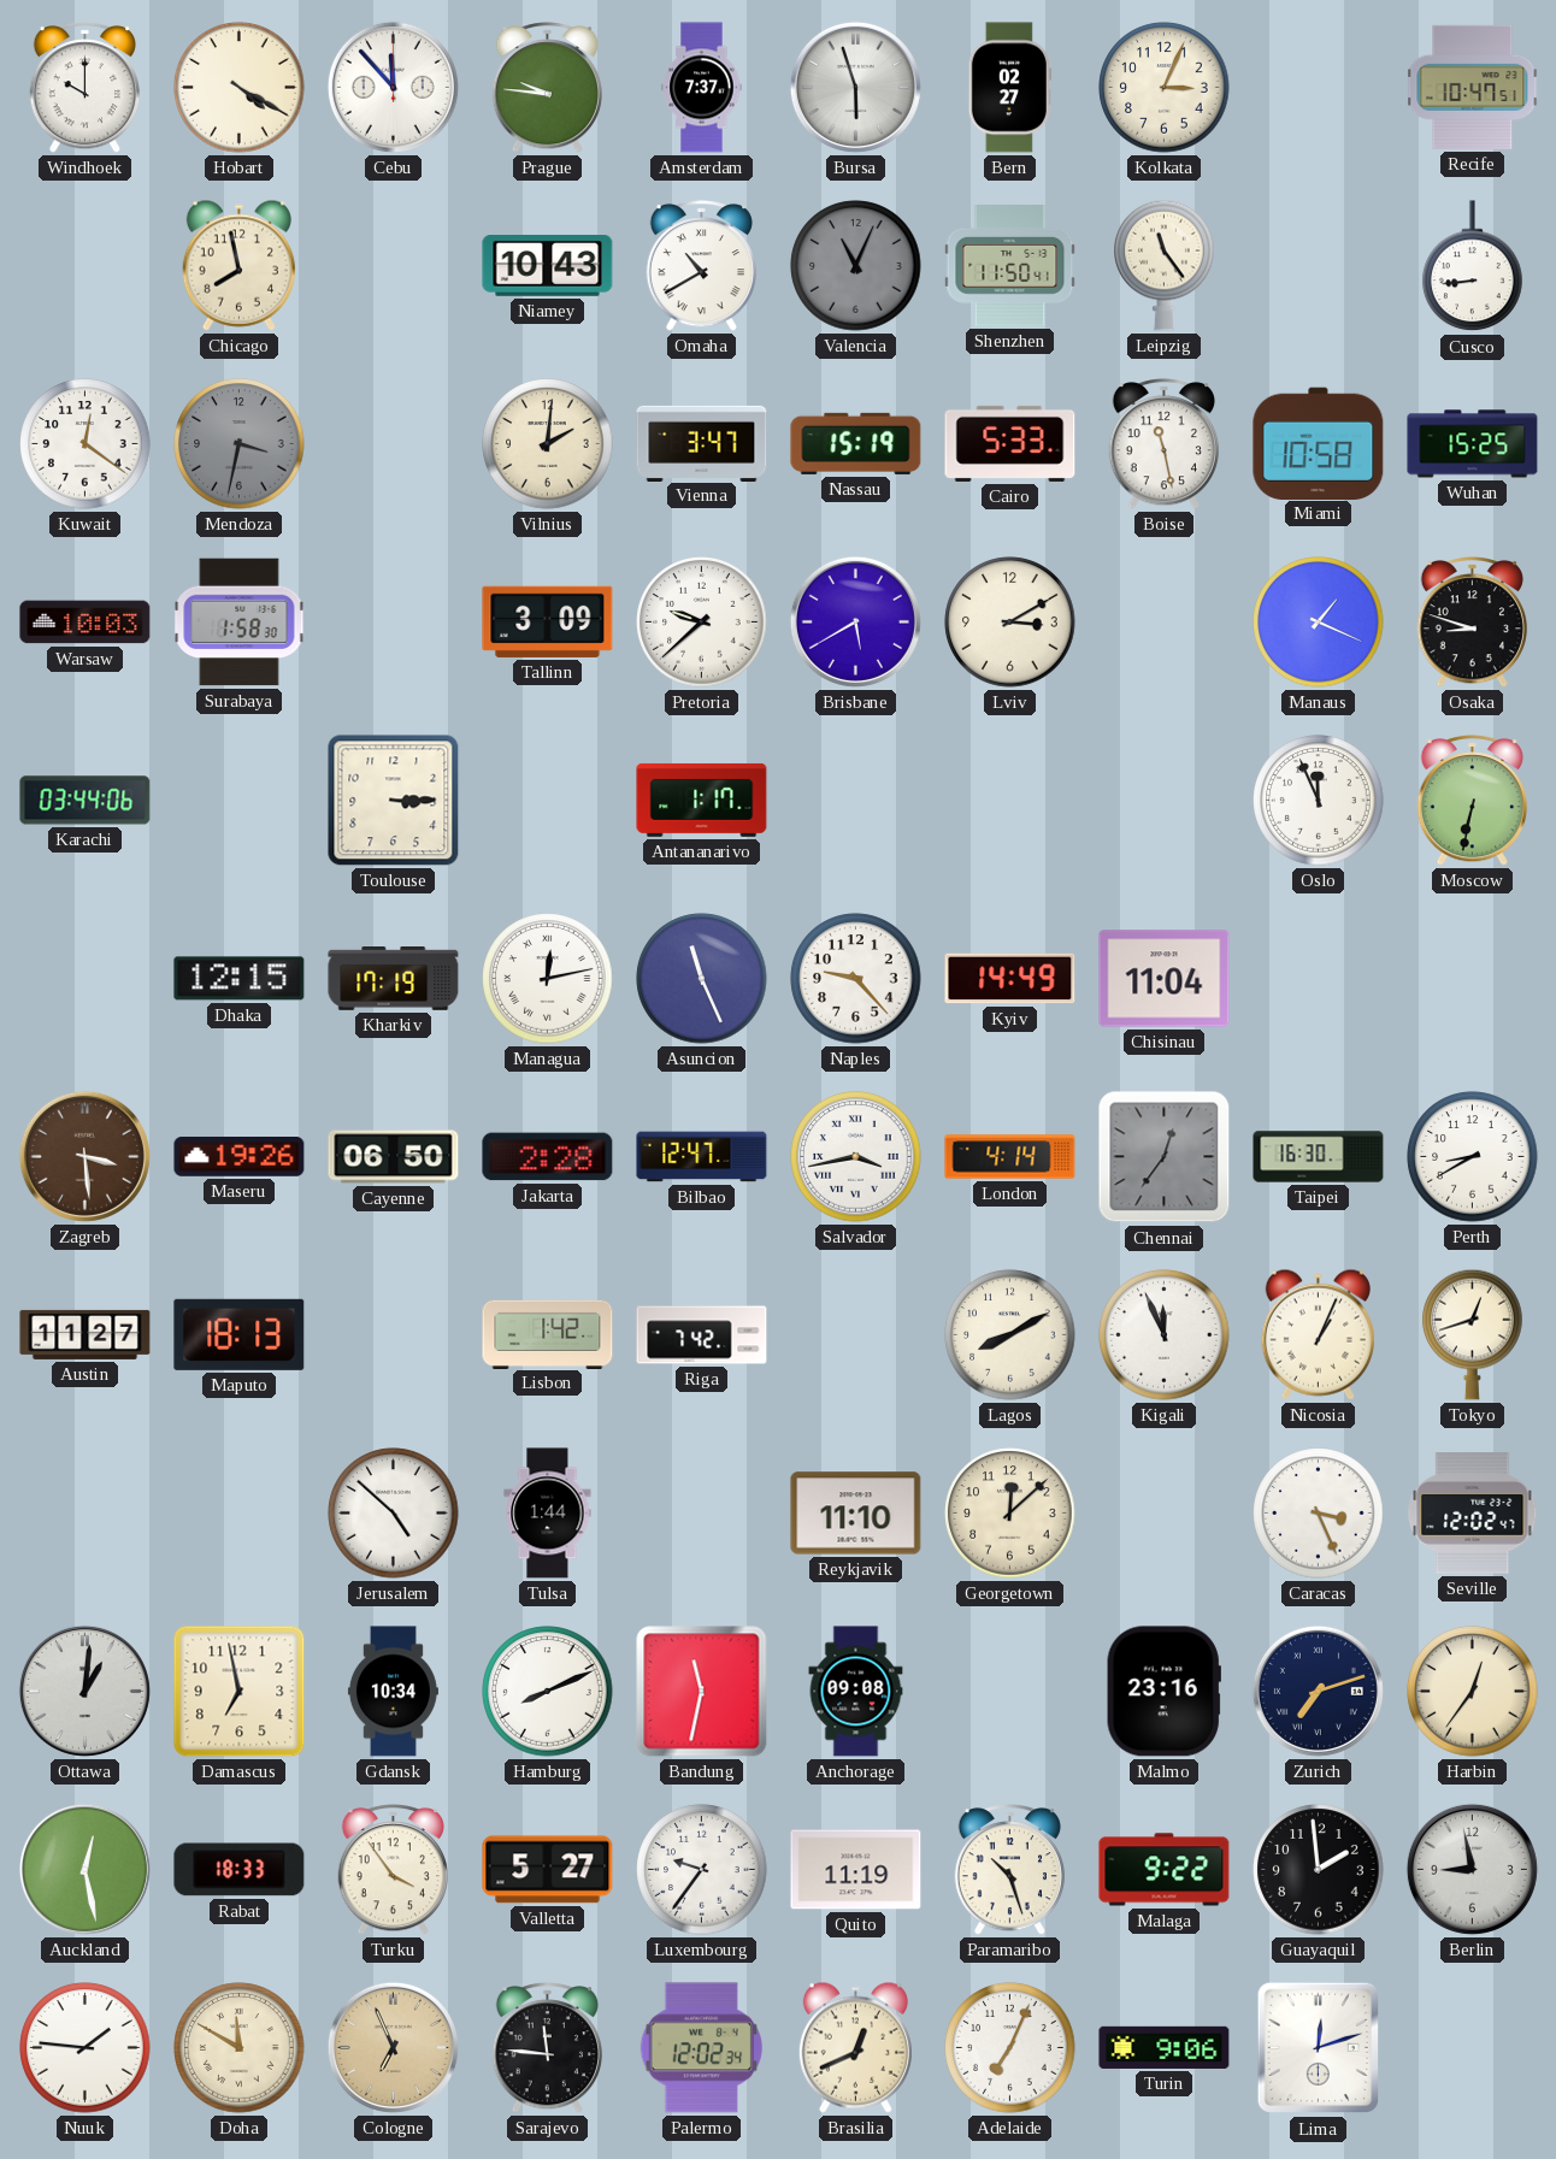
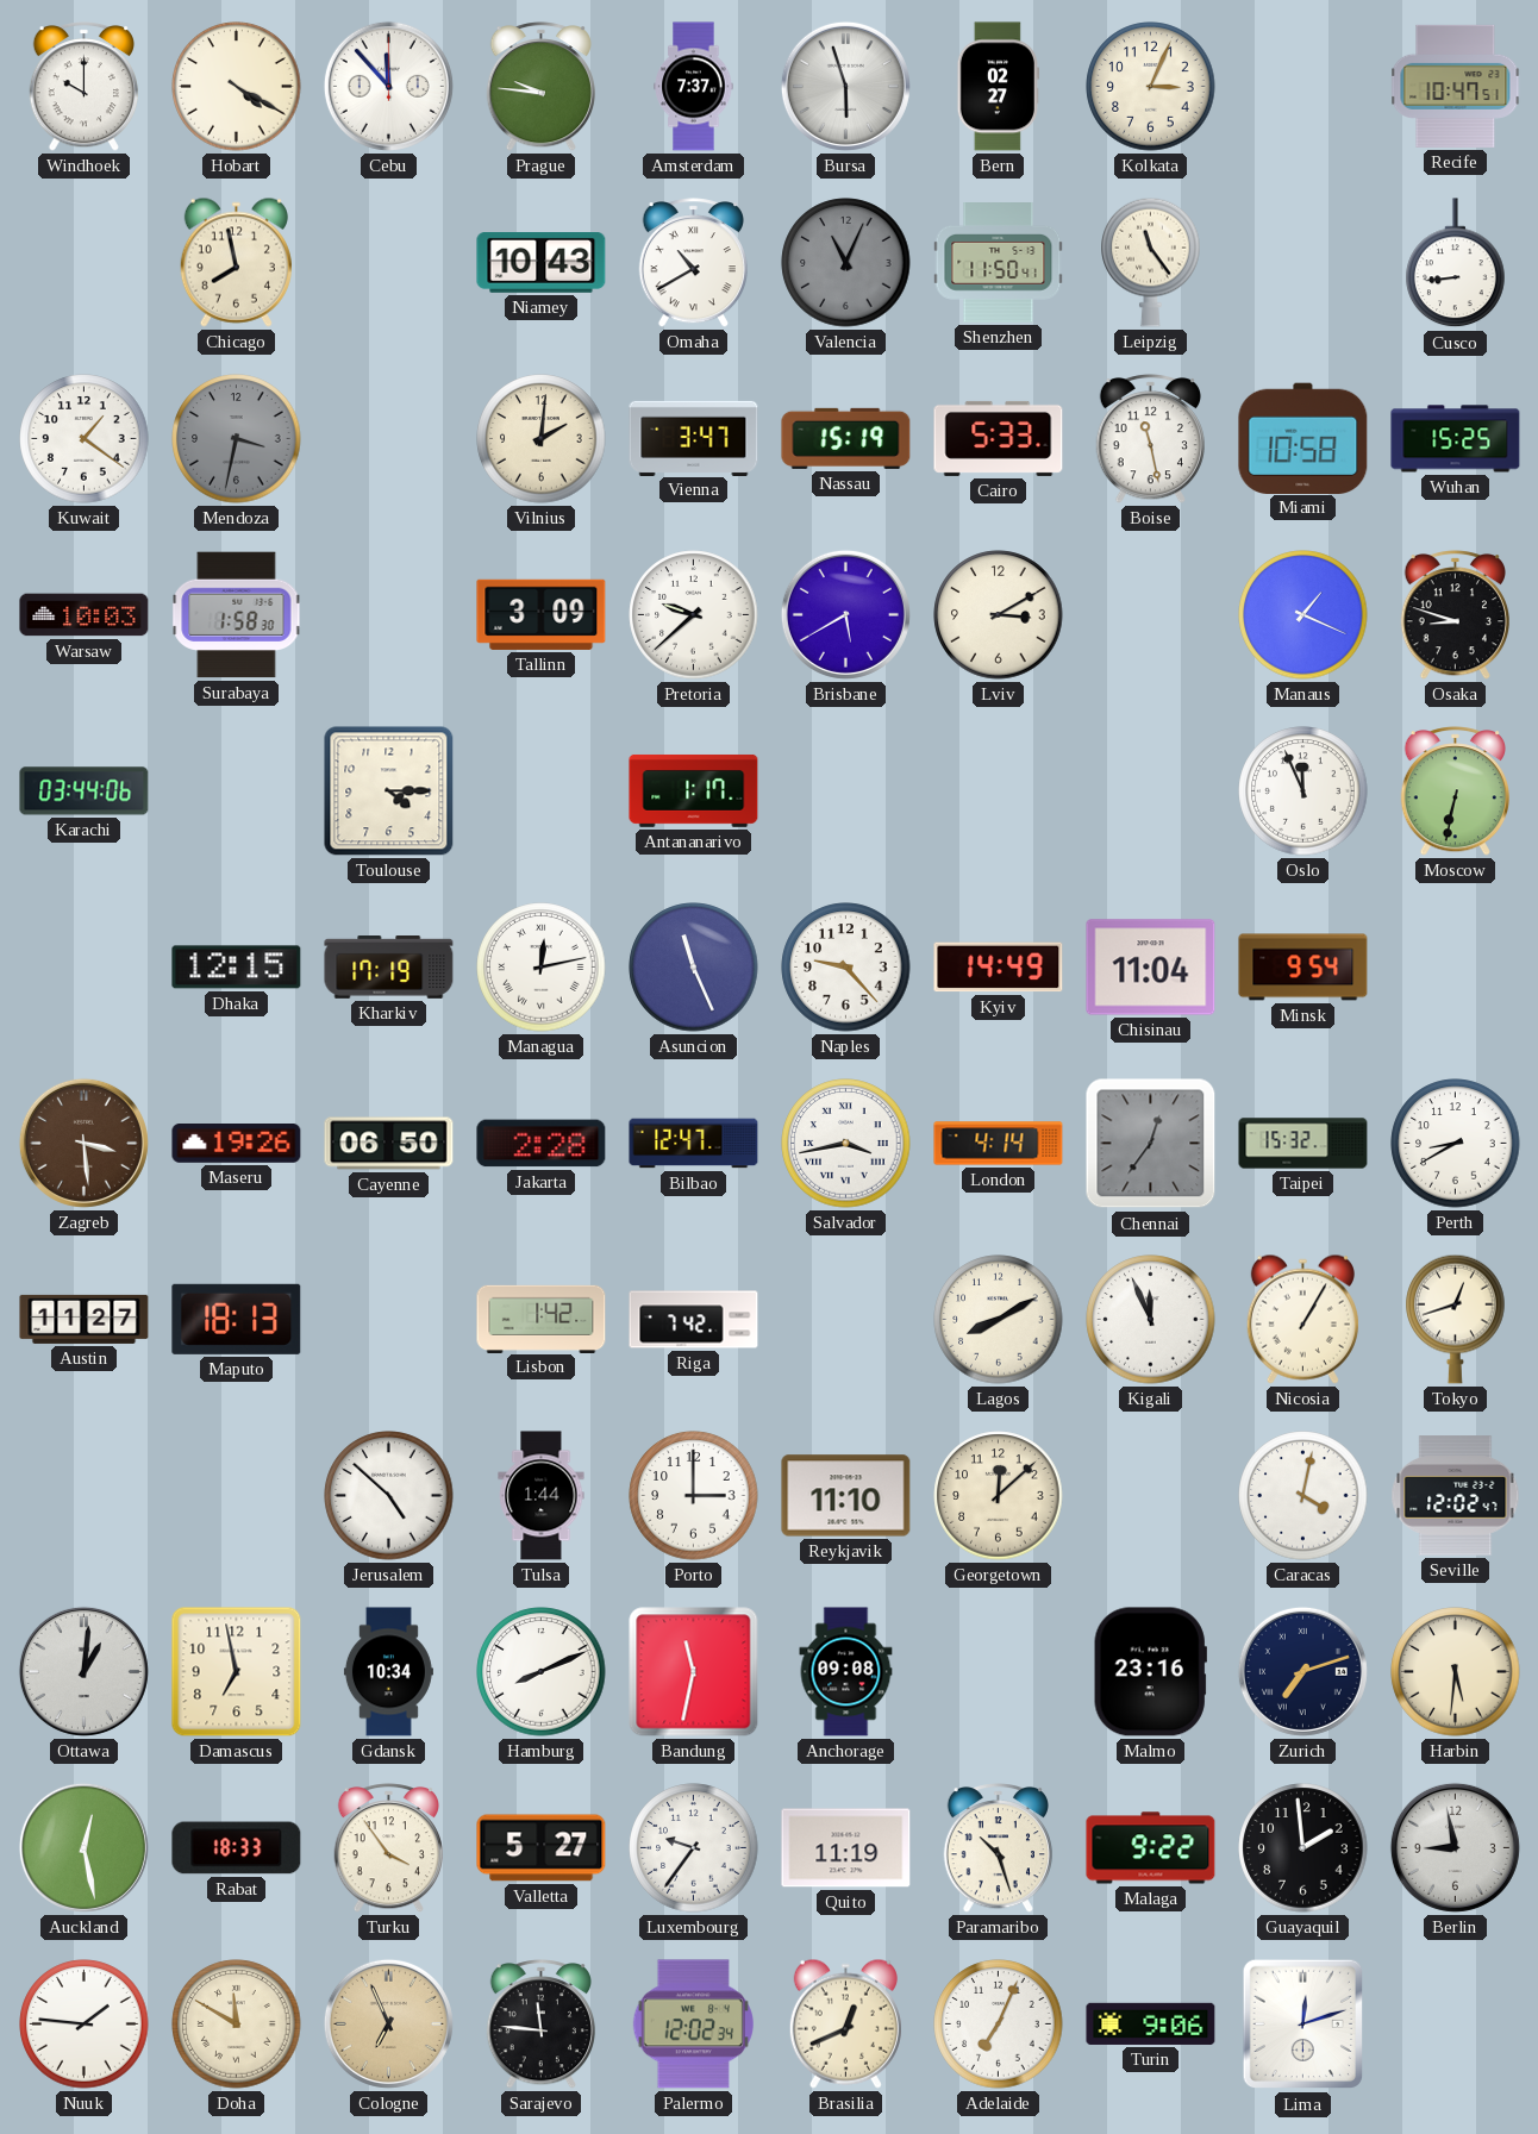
Kuwait: 12:21 -> 1:21
Toulouse: 3:15 -> 4:15
Minsk: none -> 9:54
Taipei: 16:30 -> 15:32
Nicosia: 1:04 -> 1:05
Porto: none -> 3:00
Caracas: 3:26 -> 4:02
Harbin: 12:36 -> 5:31
